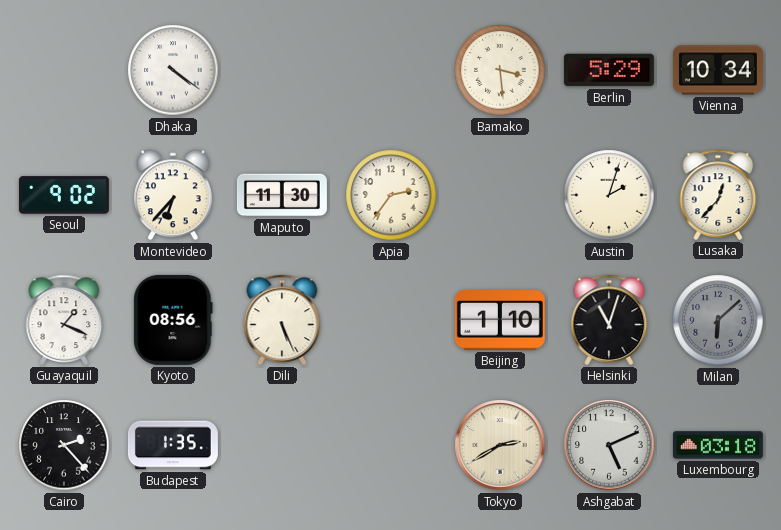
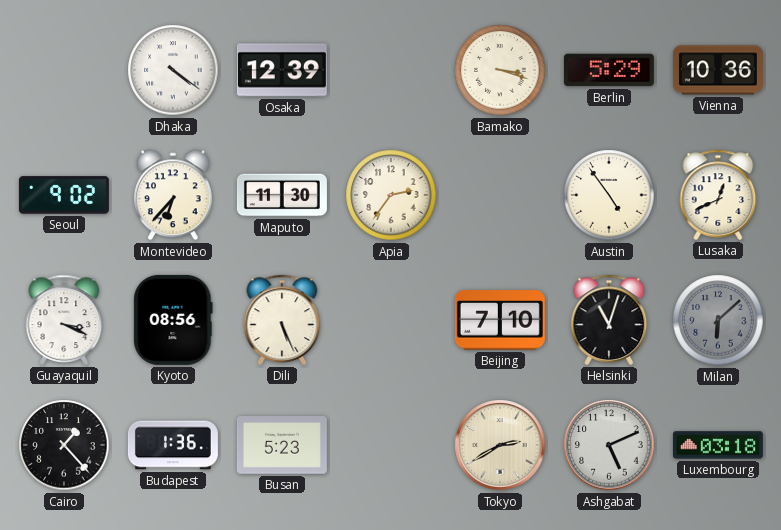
Osaka: none -> 12:39
Bamako: 3:29 -> 3:18
Vienna: 10:34 -> 10:36
Austin: 2:03 -> 4:54
Lusaka: 12:37 -> 12:41
Guayaquil: 1:19 -> 3:19
Beijing: 1:10 -> 7:10
Cairo: 2:23 -> 1:23
Budapest: 1:35 -> 1:36
Busan: none -> 5:23
